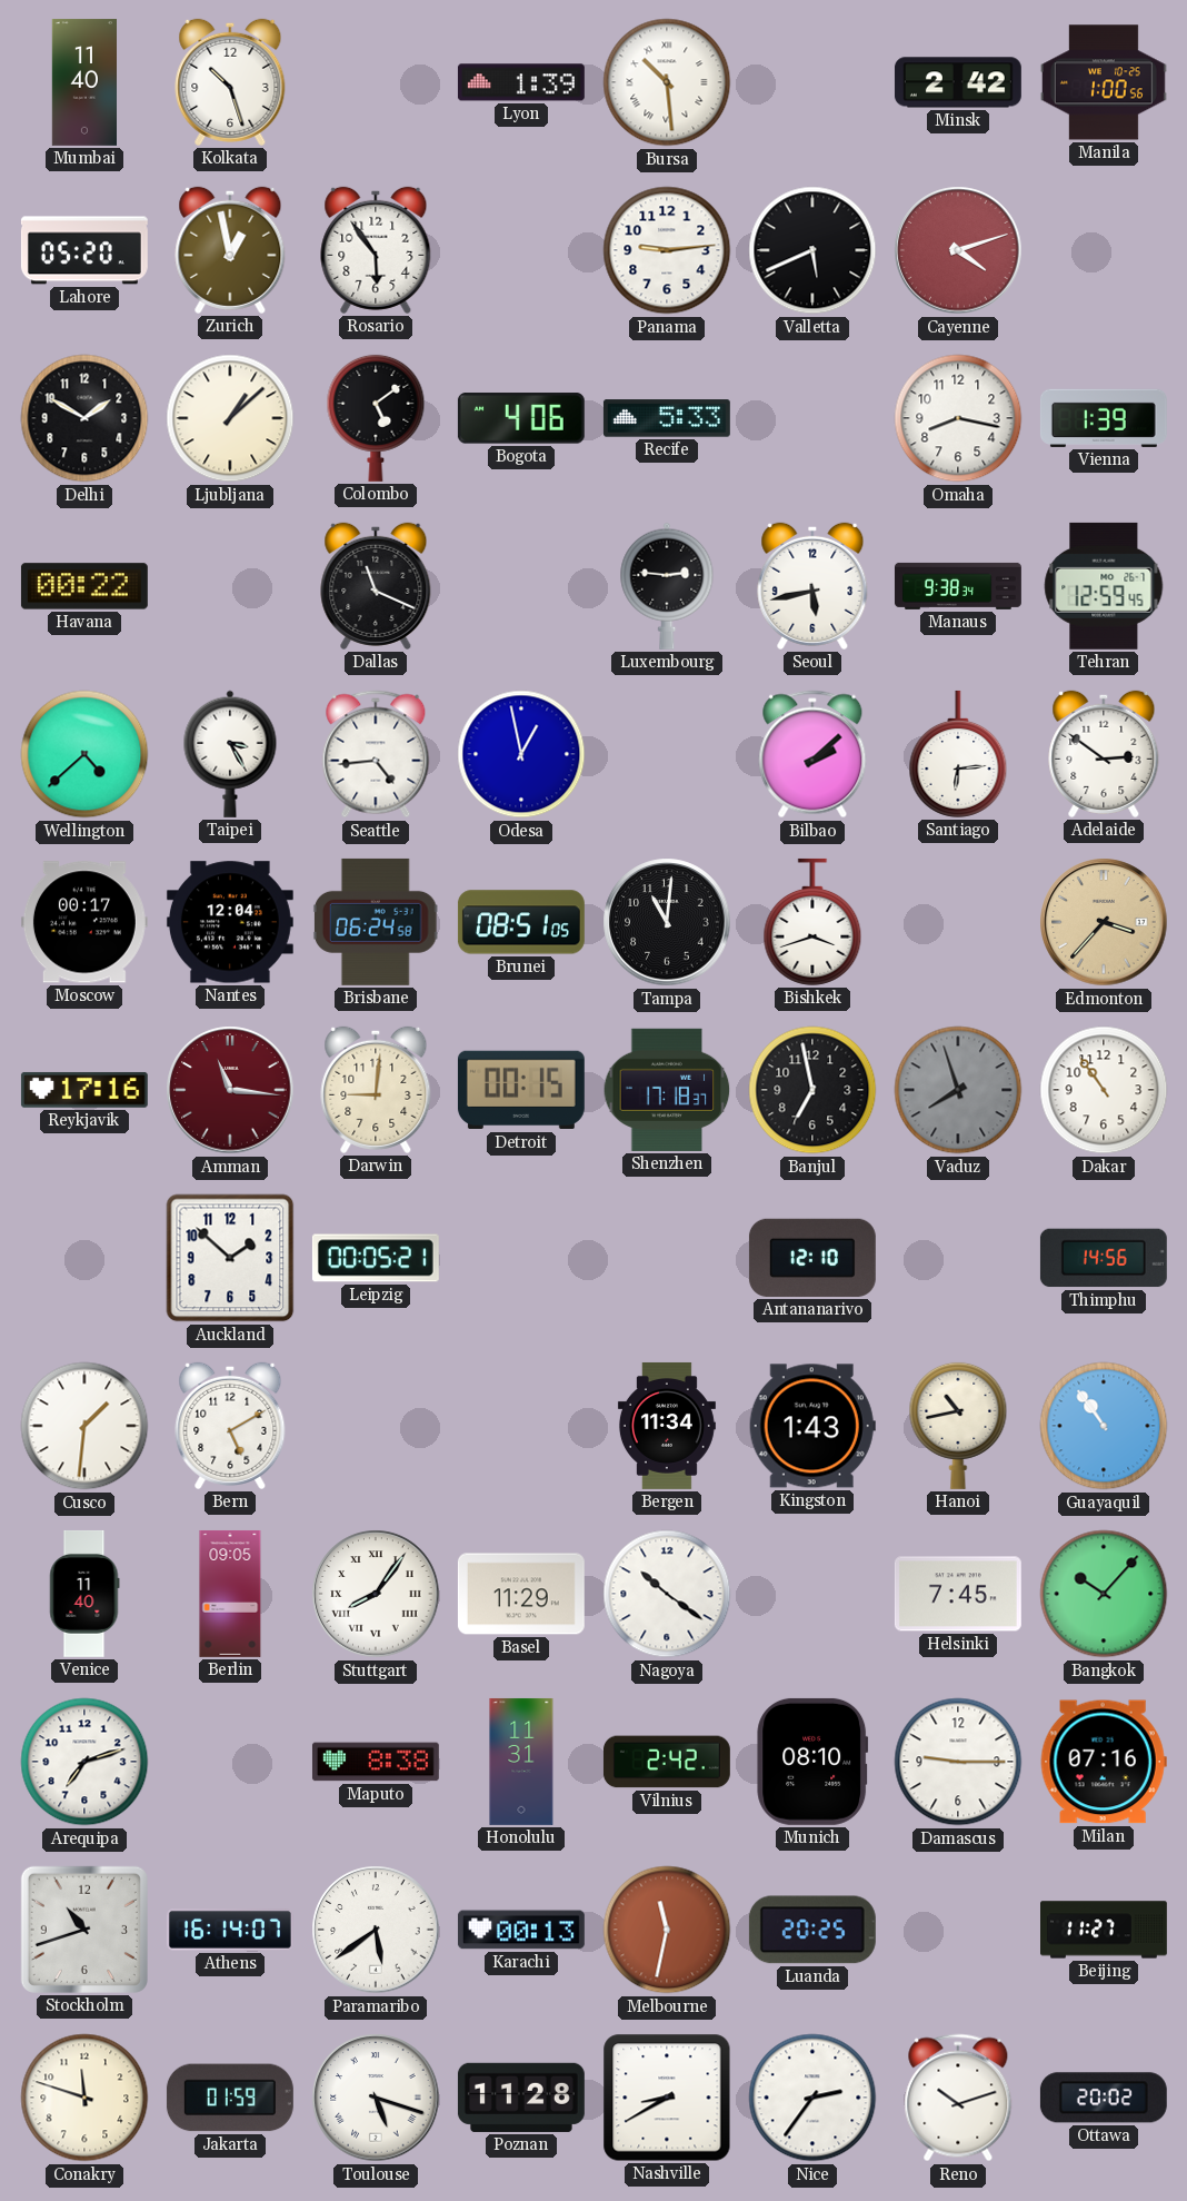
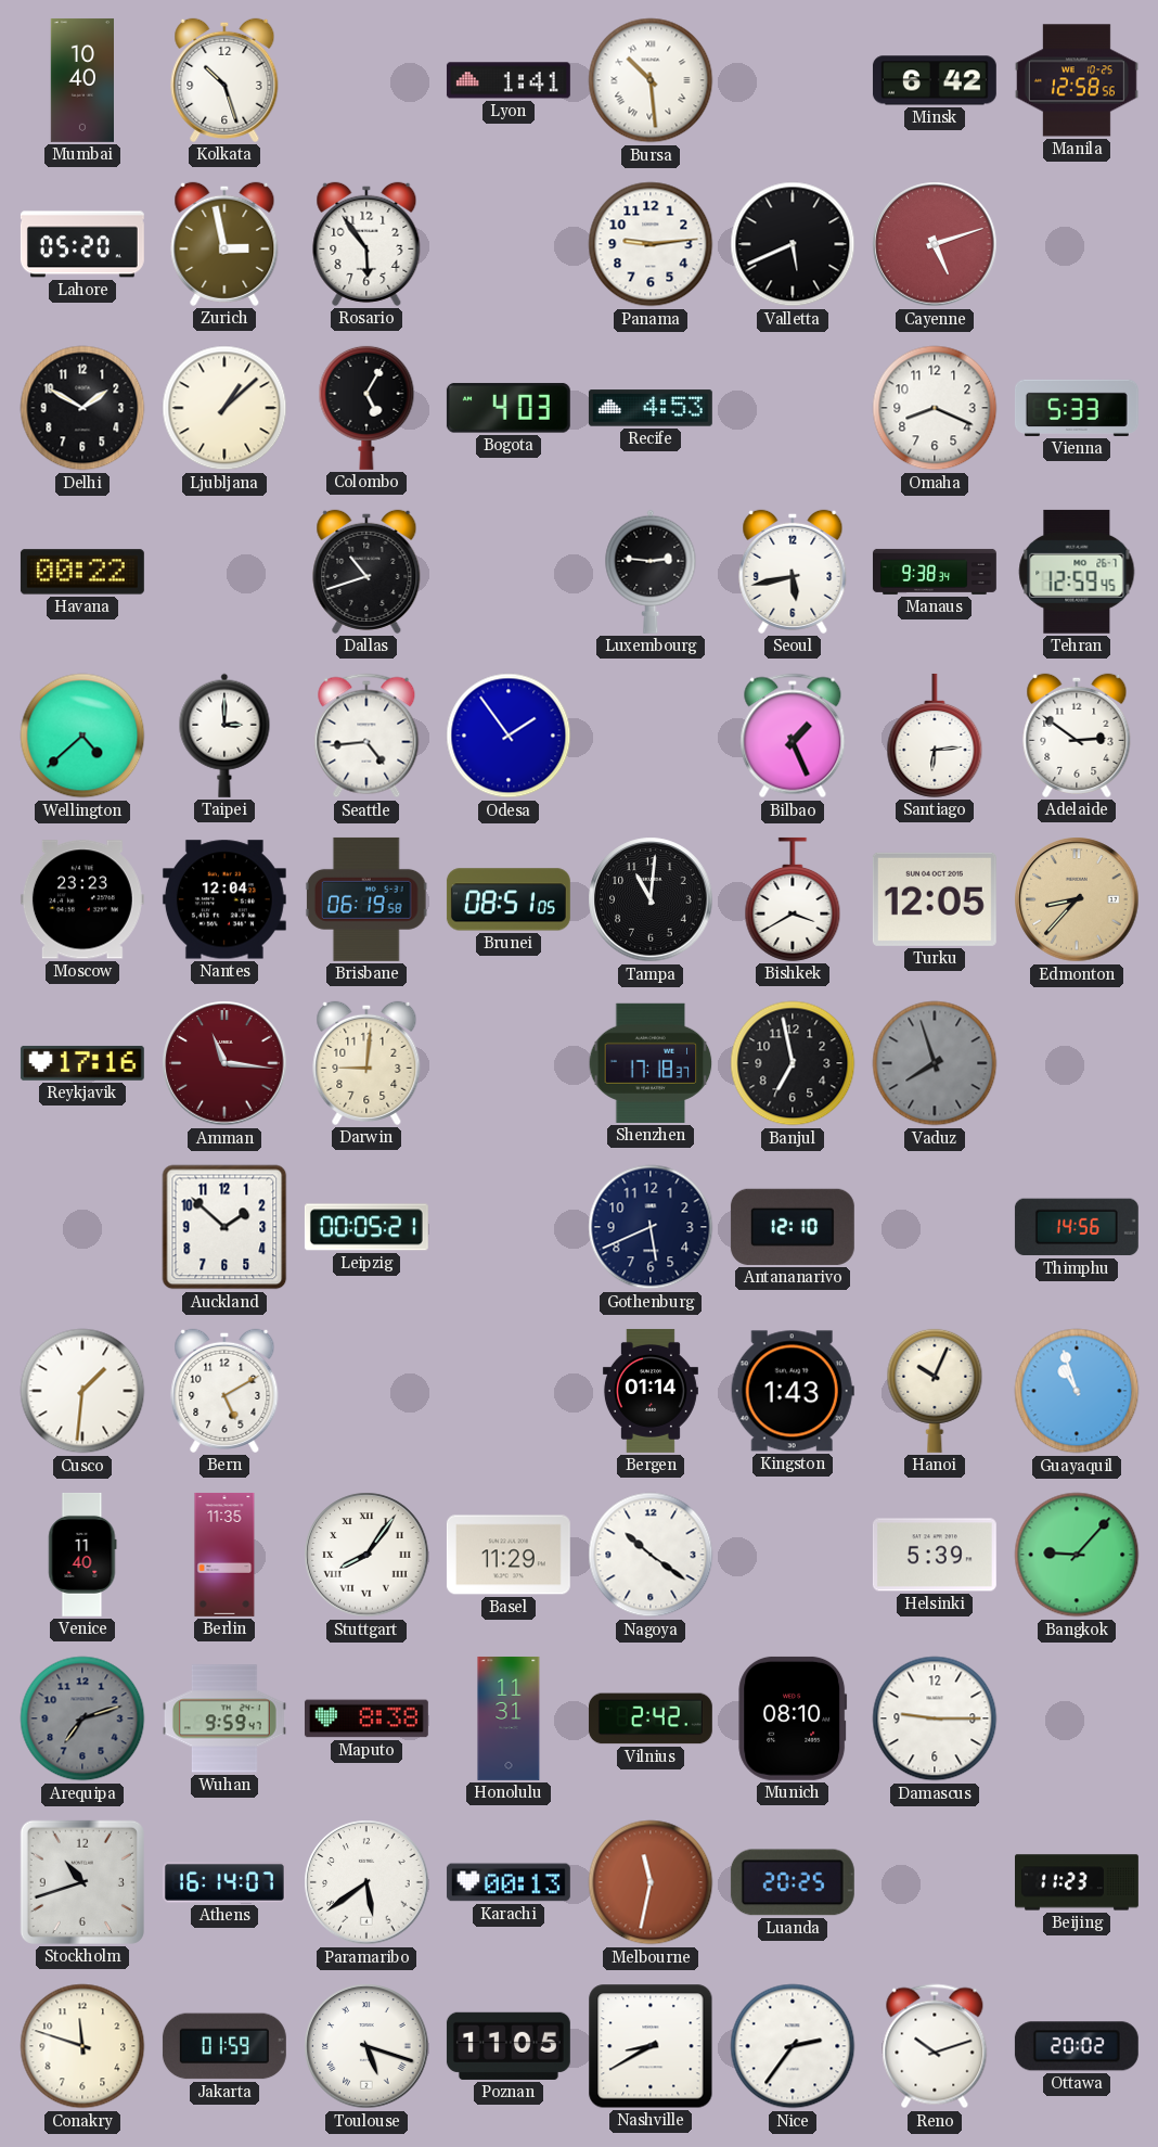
Mumbai: 11:40 -> 10:40
Lyon: 1:39 -> 1:41
Minsk: 2:42 -> 6:42
Manila: 1:00 -> 12:58
Zurich: 12:58 -> 2:58
Cayenne: 4:12 -> 5:12
Colombo: 5:09 -> 5:05
Bogota: 4:06 -> 4:03
Recife: 5:33 -> 4:53
Omaha: 8:17 -> 8:19
Vienna: 1:39 -> 5:33
Dallas: 11:19 -> 10:42
Taipei: 3:25 -> 3:00
Odesa: 12:58 -> 1:54
Bilbao: 2:08 -> 1:26
Moscow: 00:17 -> 23:23
Brisbane: 06:24 -> 06:19
Bishkek: 3:42 -> 3:40
Turku: none -> 12:05
Edmonton: 3:37 -> 8:37
Detroit: 00:15 -> none
Dakar: 10:54 -> none
Gothenburg: none -> 5:41
Bergen: 11:34 -> 01:14
Hanoi: 10:43 -> 10:04
Guayaquil: 10:54 -> 10:57
Berlin: 09:05 -> 11:35
Helsinki: 7:45 -> 5:39
Bangkok: 10:07 -> 9:07
Arequipa dial: white -> grey
Wuhan: none -> 9:59
Milan: 07:16 -> none
Beijing: 11:27 -> 11:23
Poznan: 11:28 -> 11:05
